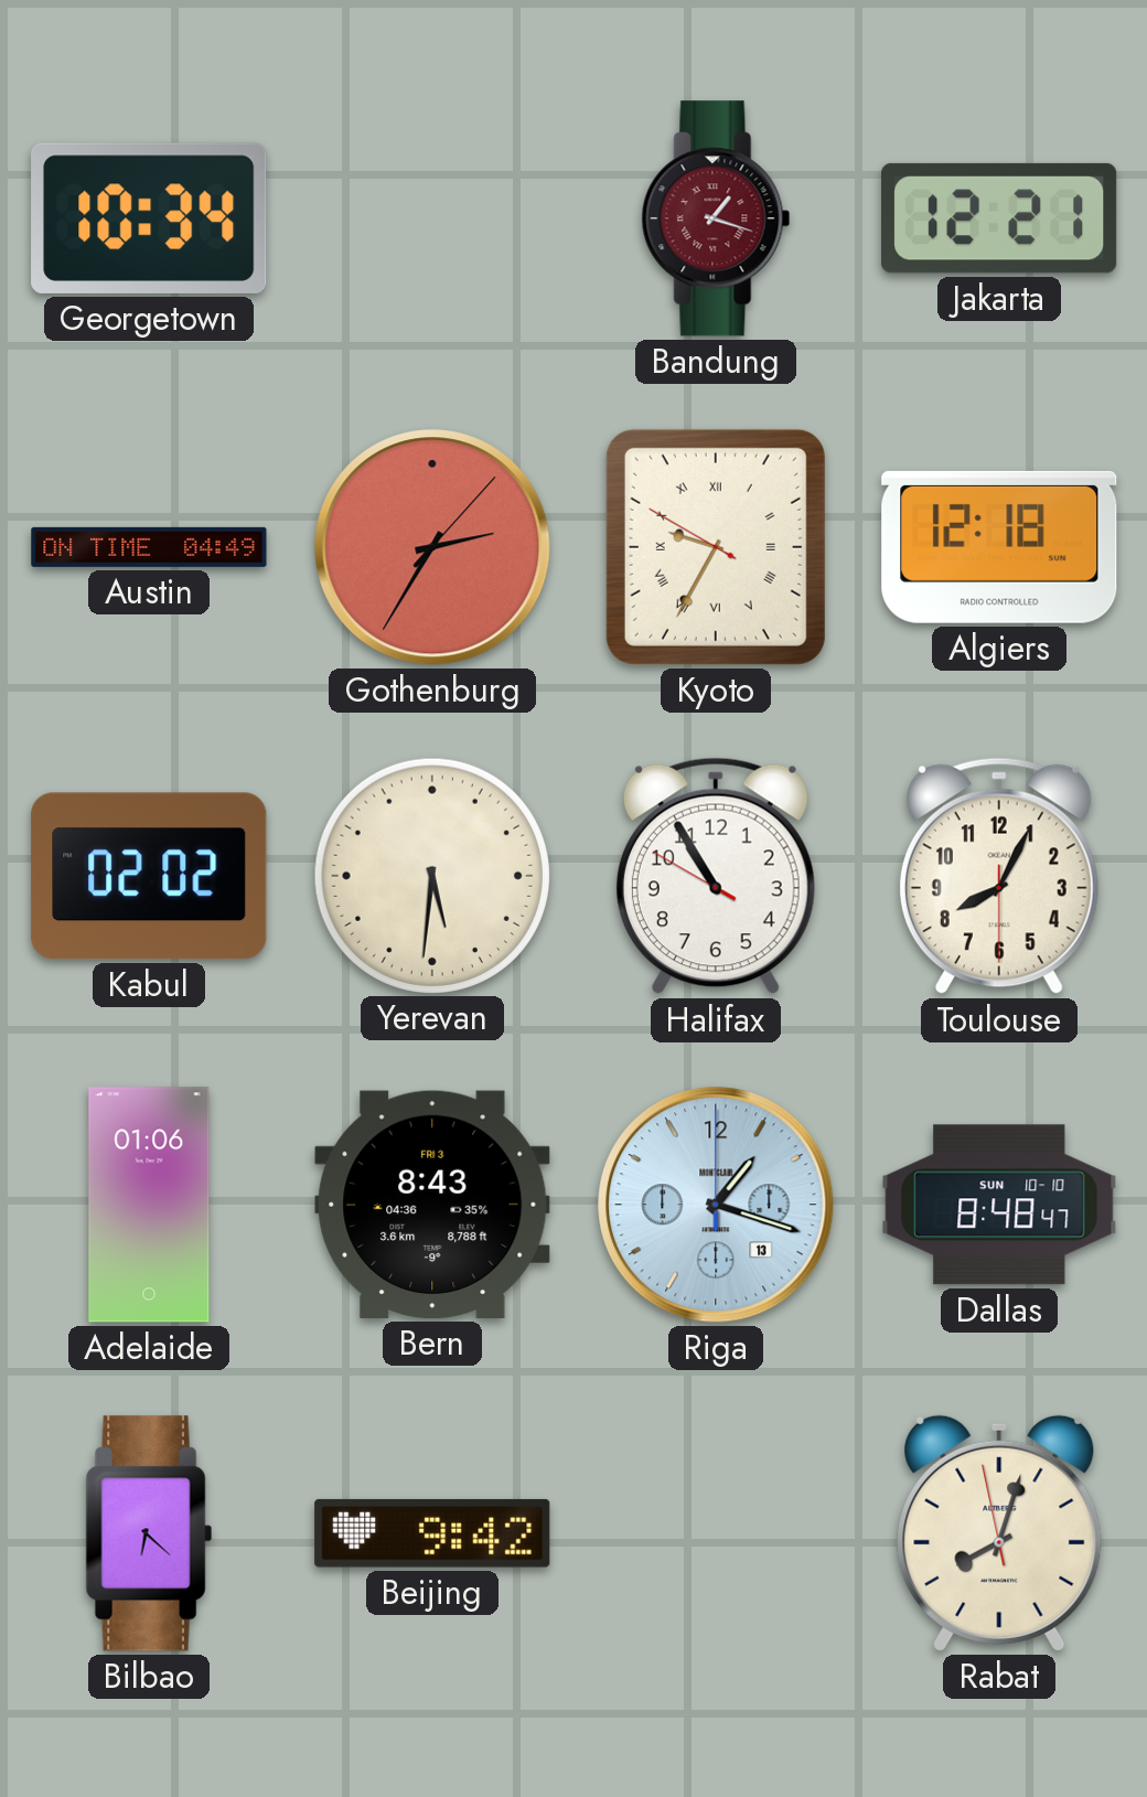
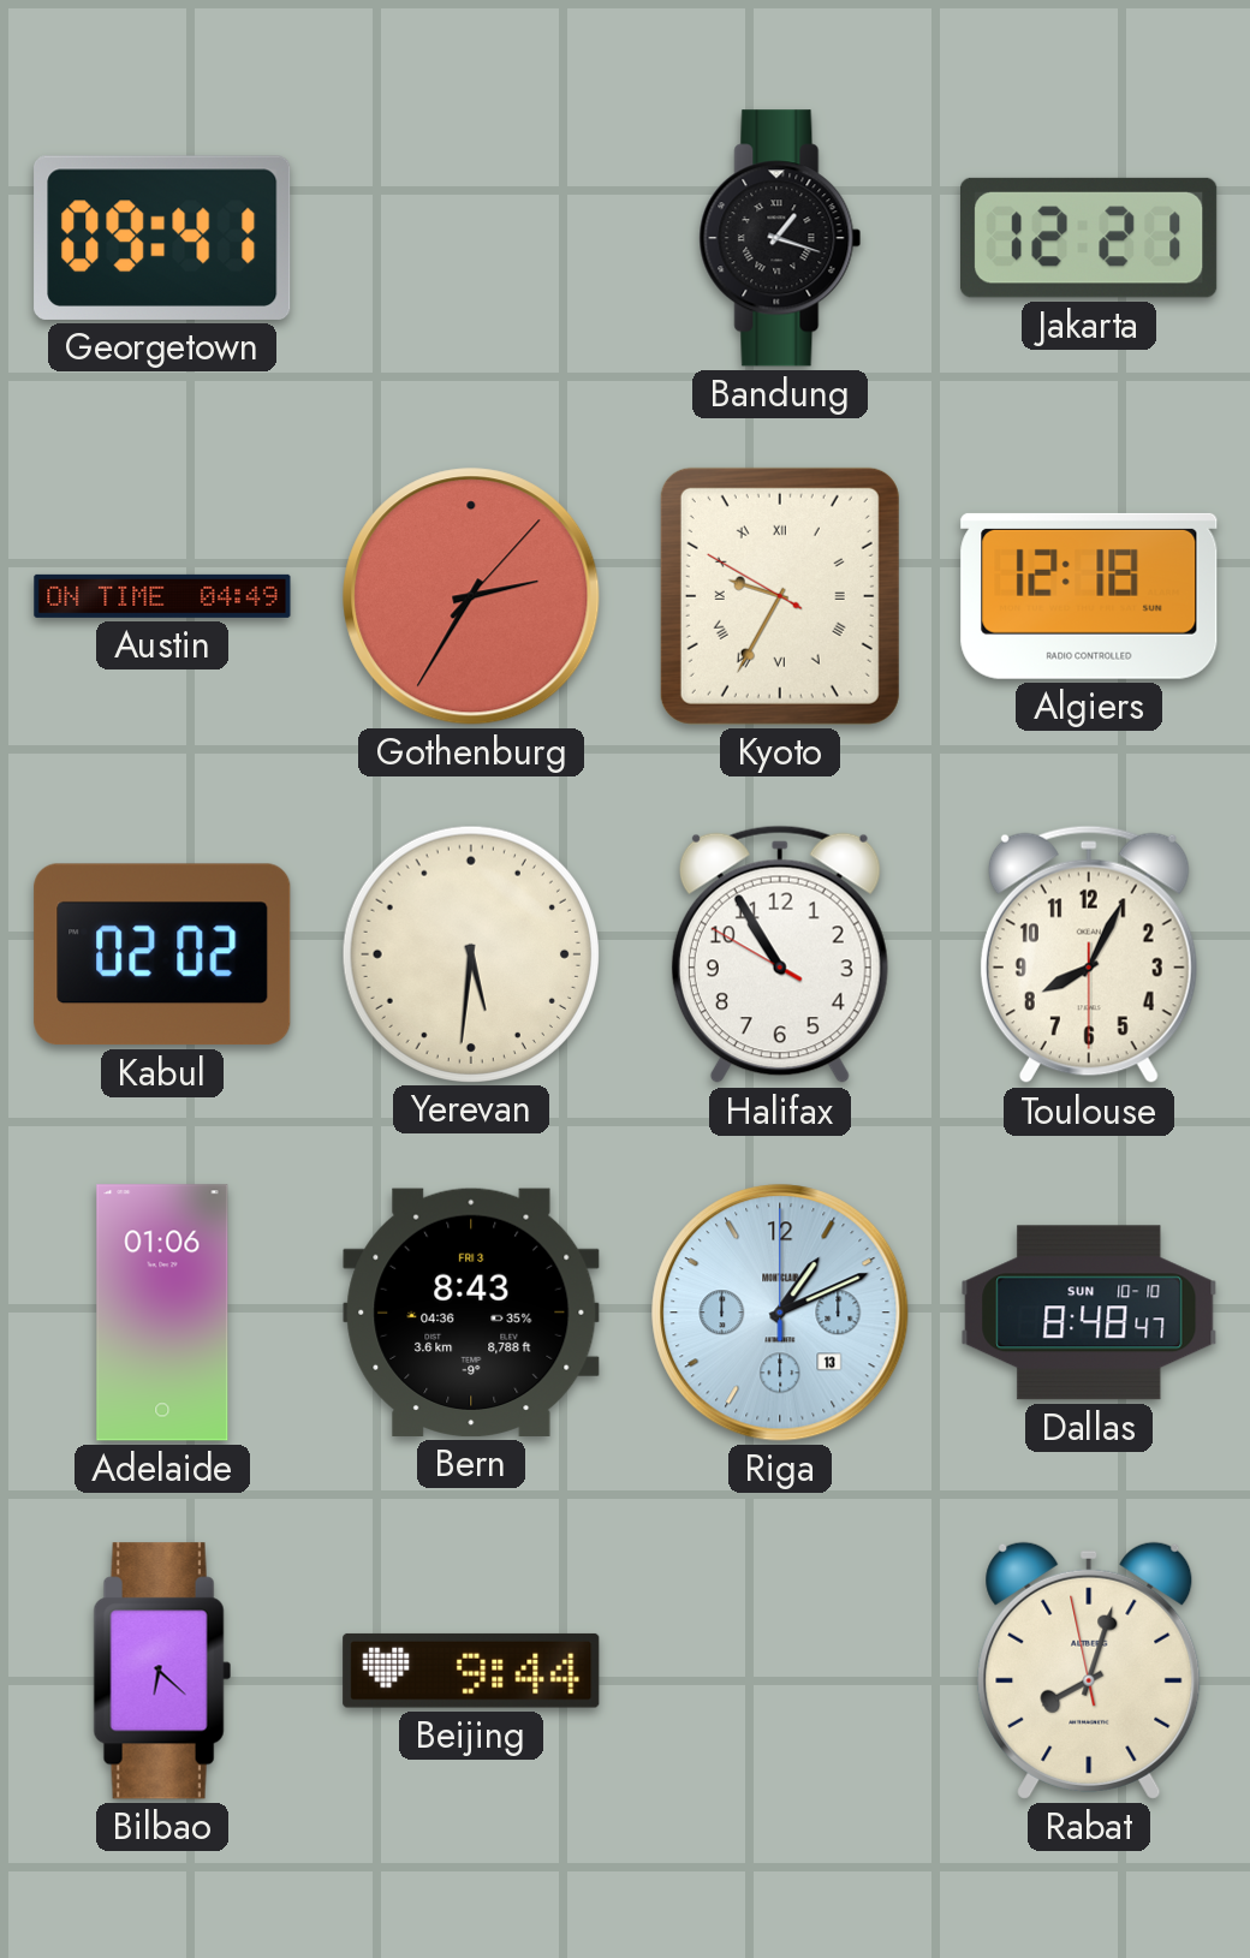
Georgetown: 10:34 -> 09:41
Bandung dial: burgundy -> black
Riga: 1:18 -> 1:11
Beijing: 9:42 -> 9:44
